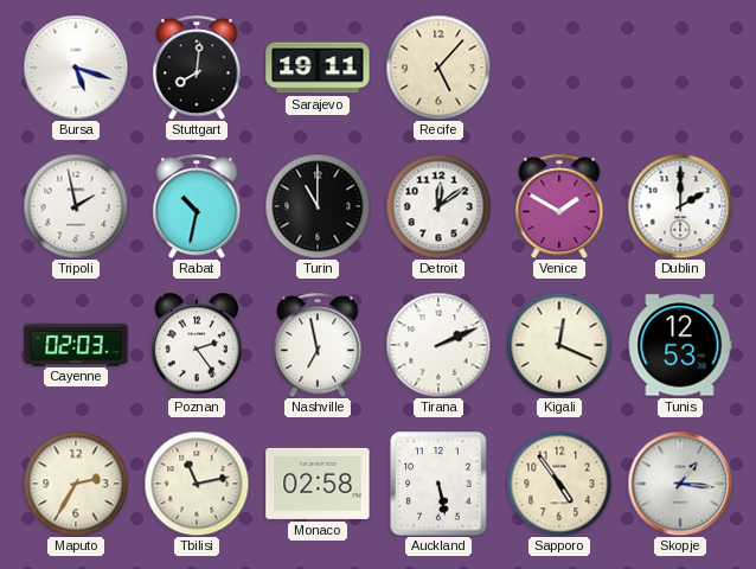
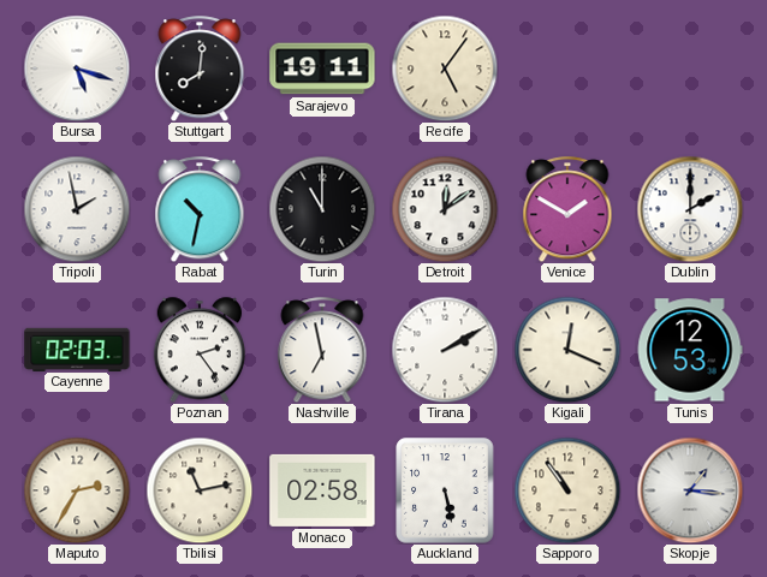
Recife: 5:07 -> 5:06
Tirana: 2:11 -> 2:10
Sapporo: 4:54 -> 10:54
